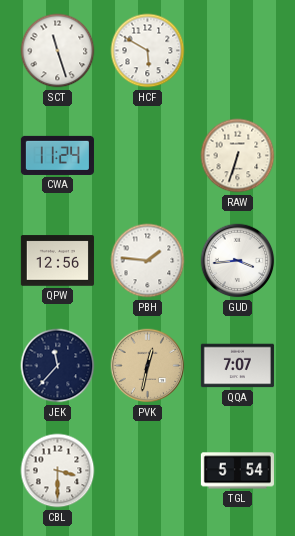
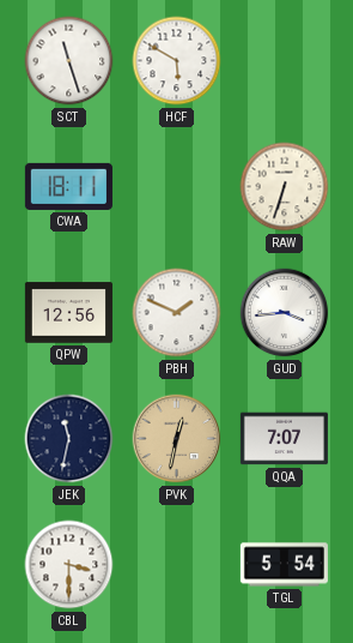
CWA: 11:24 -> 18:11
PBH: 1:46 -> 1:49
JEK: 11:37 -> 11:32
